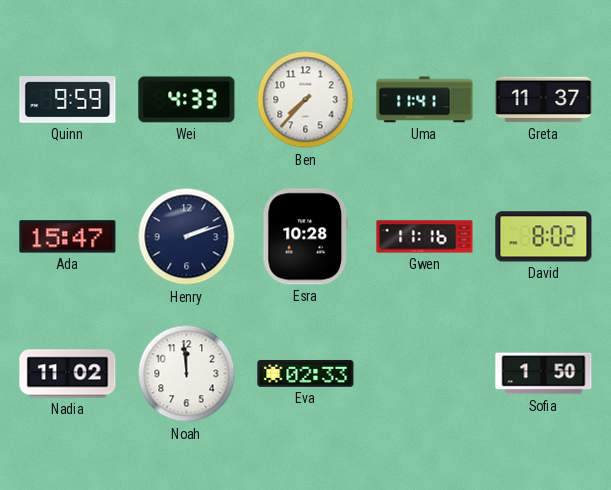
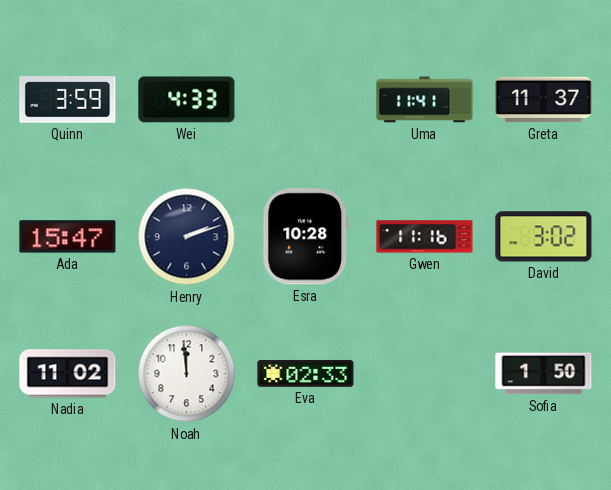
Quinn: 9:59 -> 3:59
Ben: 7:37 -> none
David: 8:02 -> 3:02
